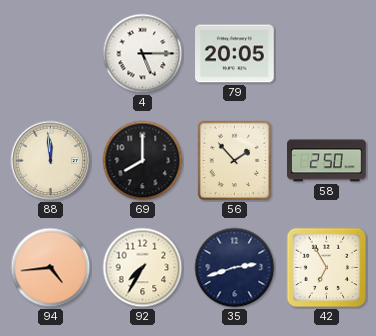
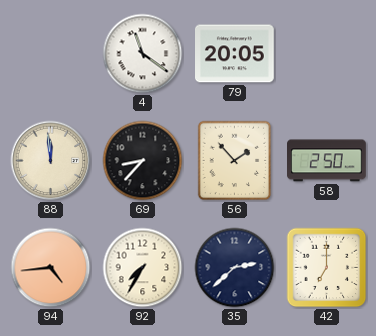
4: 5:15 -> 11:21
69: 8:00 -> 8:37
35: 2:42 -> 2:38
42: 6:55 -> 7:00
